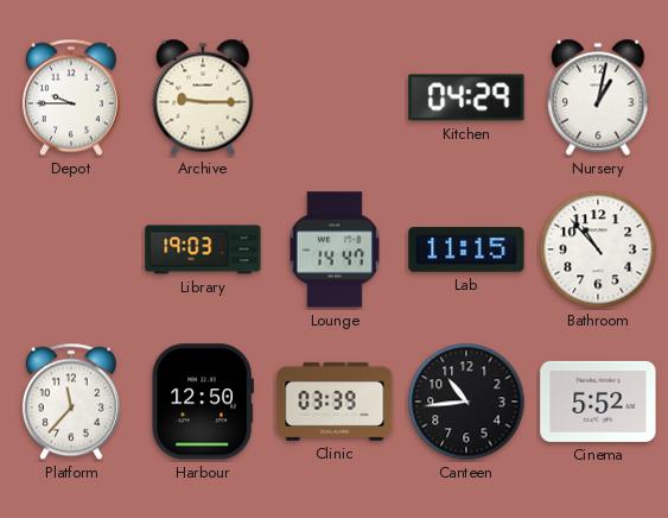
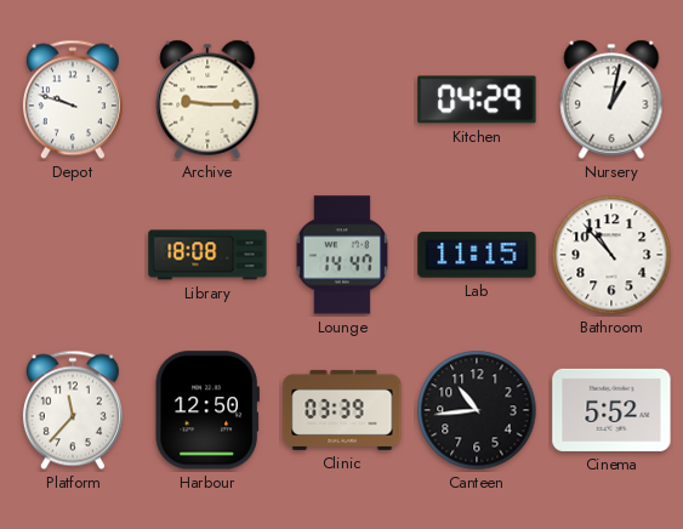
Depot: 9:45 -> 9:48
Library: 19:03 -> 18:08
